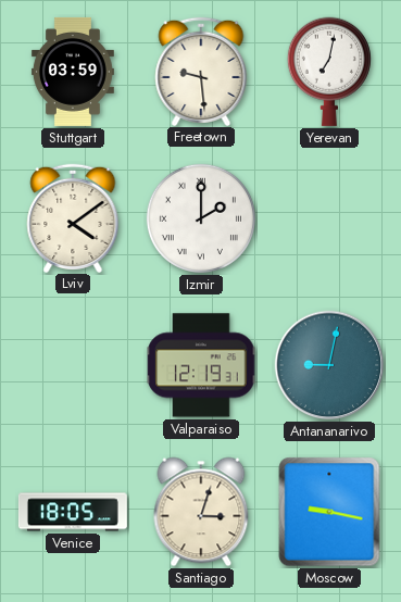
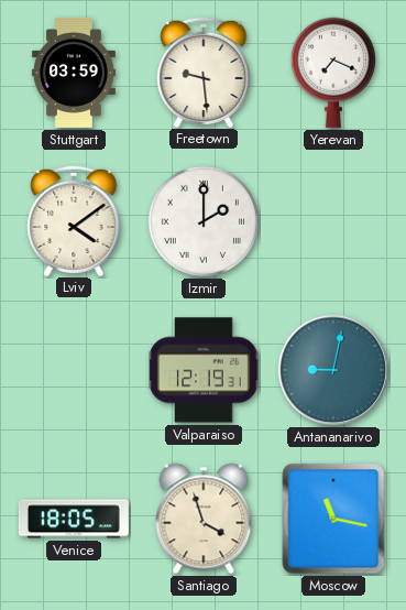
Yerevan: 7:02 -> 7:19
Santiago: 3:03 -> 3:57
Moscow: 9:17 -> 11:17
